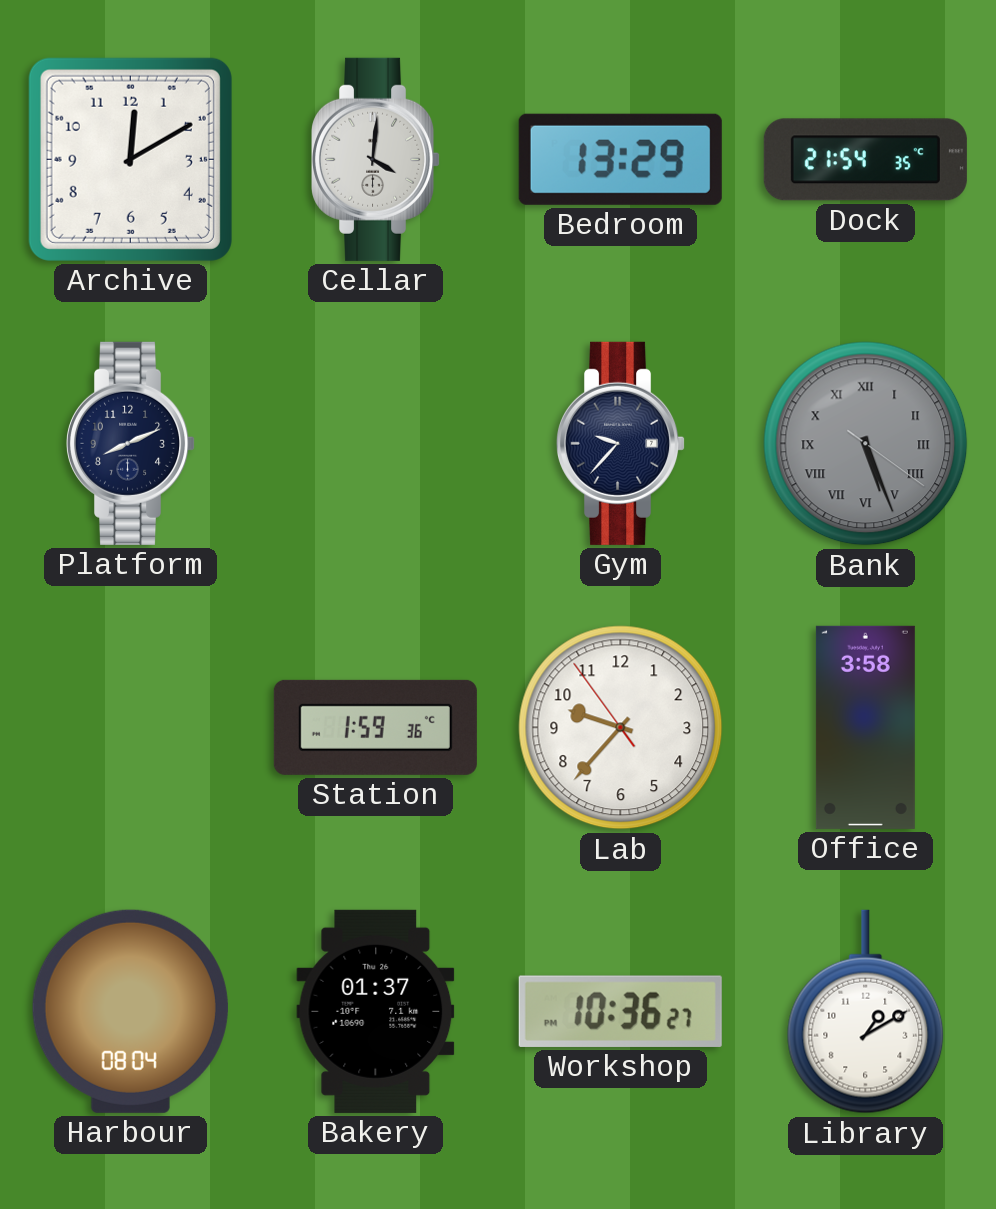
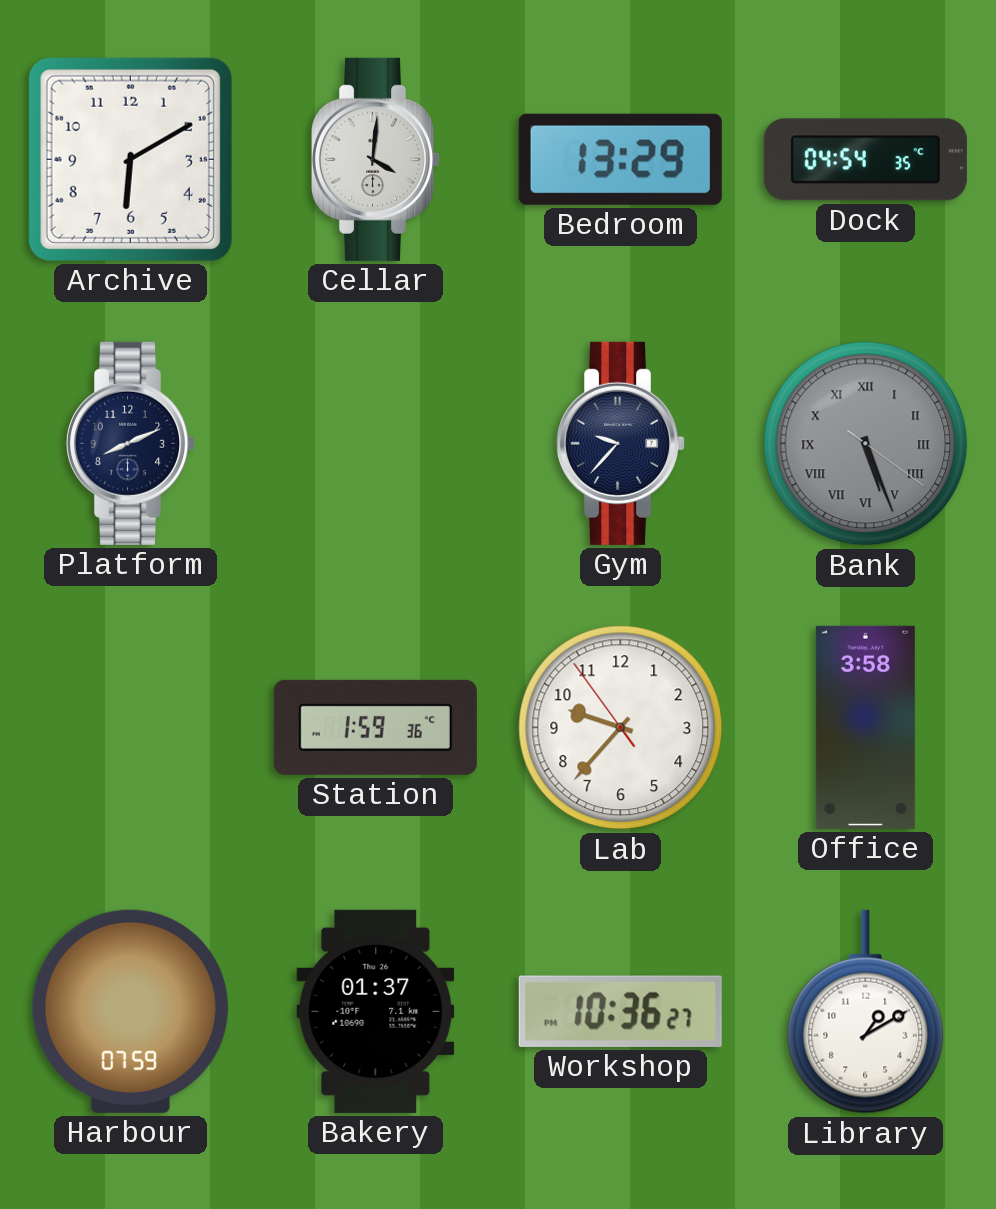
Archive: 12:10 -> 6:10
Dock: 21:54 -> 04:54
Harbour: 08:04 -> 07:59
